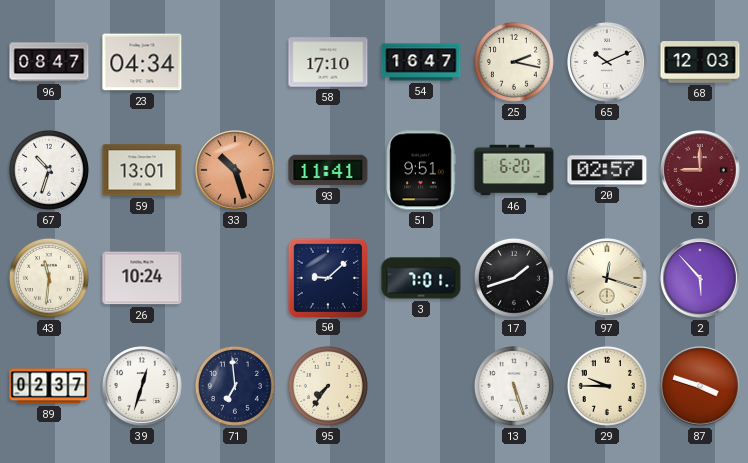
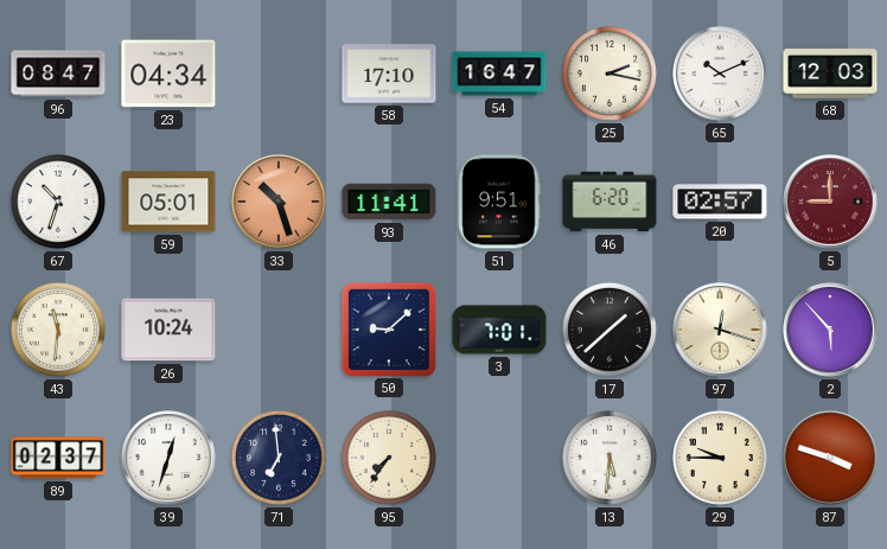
59: 13:01 -> 05:01
17: 1:42 -> 1:38
13: 5:27 -> 5:31
